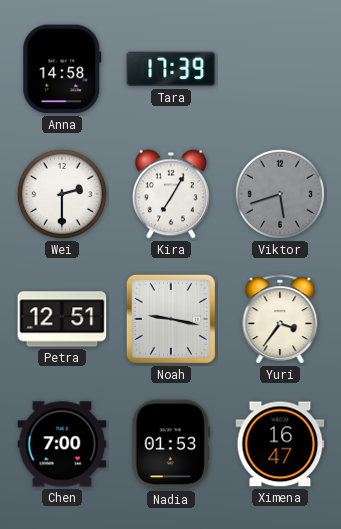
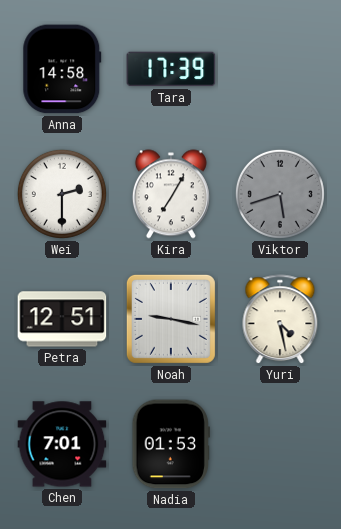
Yuri: 3:36 -> 4:28
Chen: 7:00 -> 7:01
Ximena: 16:47 -> none
